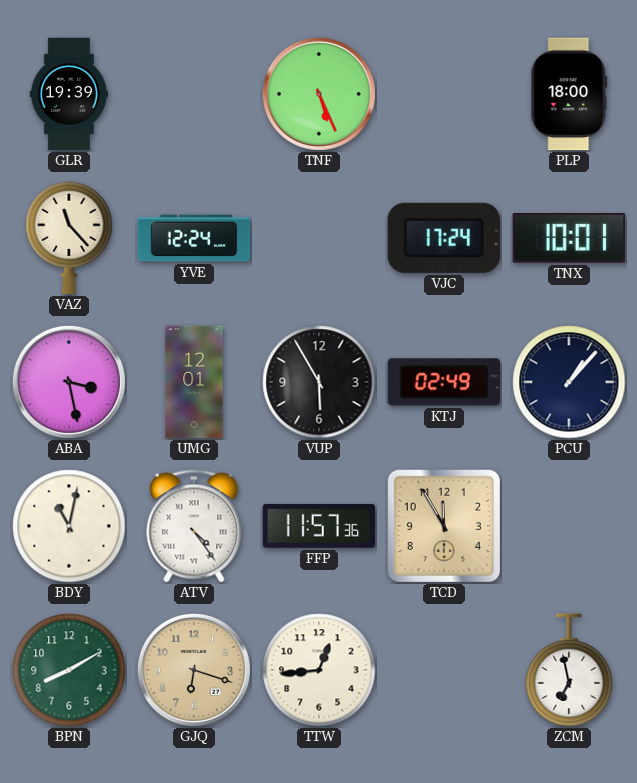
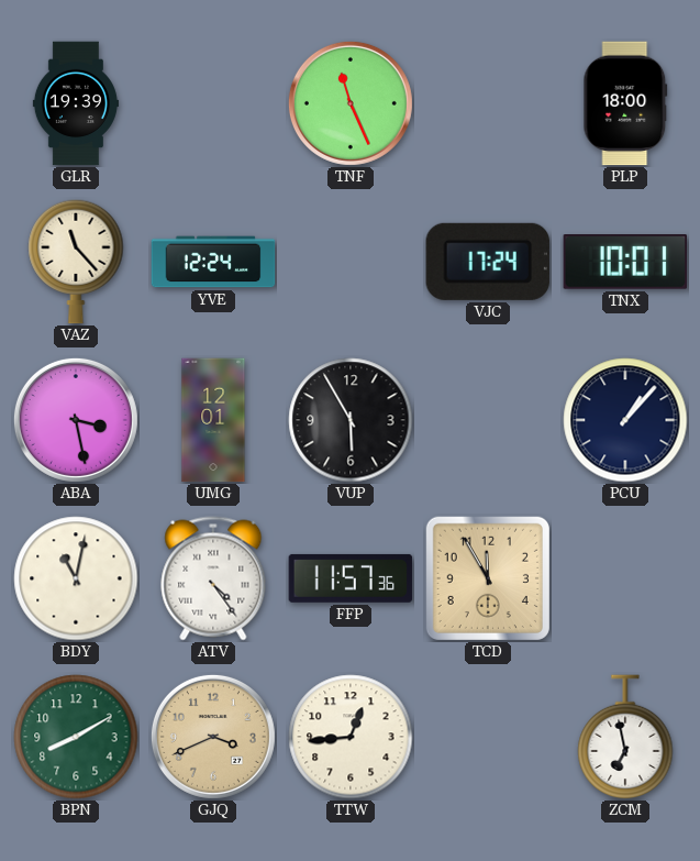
TNF: 5:26 -> 11:26
KTJ: 02:49 -> none
GJQ: 6:18 -> 3:41
